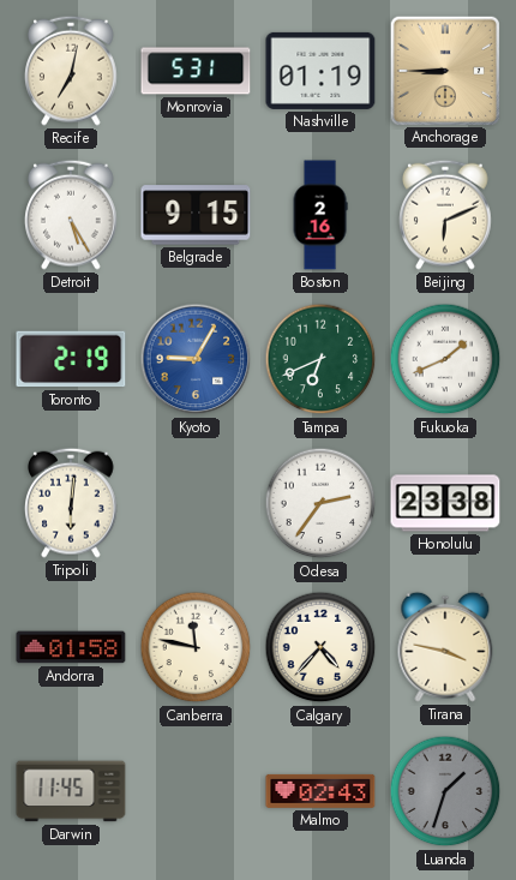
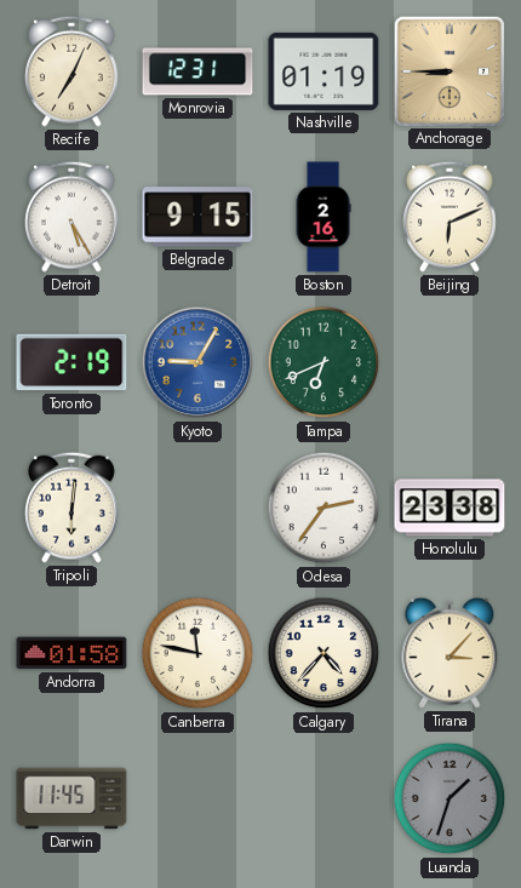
Recife: 7:02 -> 7:04
Monrovia: 5:31 -> 12:31
Fukuoka: 1:41 -> none
Tirana: 3:47 -> 3:07
Malmo: 02:43 -> none
